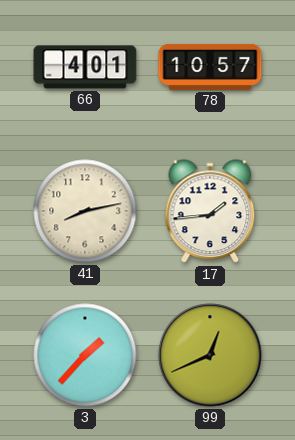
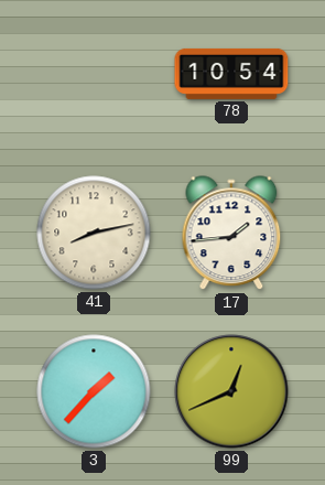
66: 4:01 -> none
78: 10:57 -> 10:54
